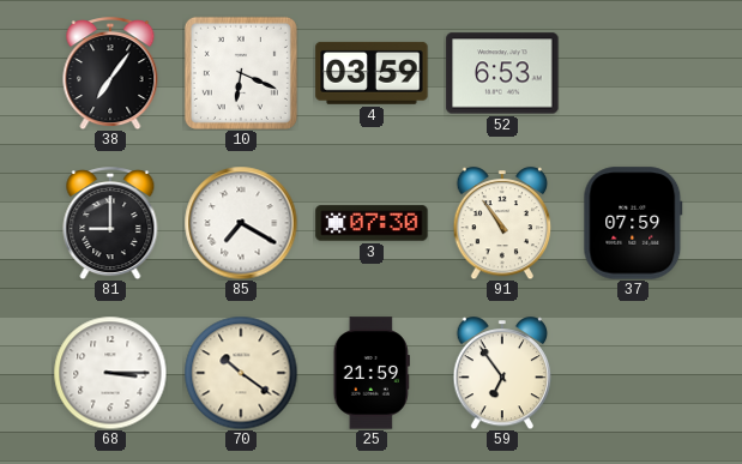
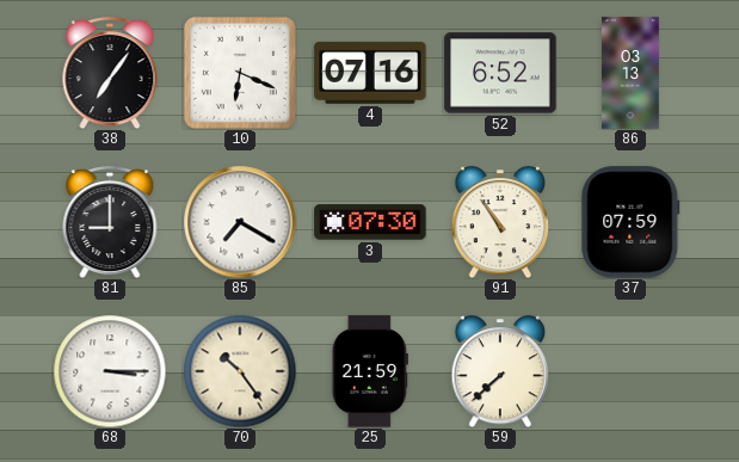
4: 03:59 -> 07:16
52: 6:53 -> 6:52
86: none -> 03:13
70: 10:21 -> 10:24
59: 6:54 -> 7:38
